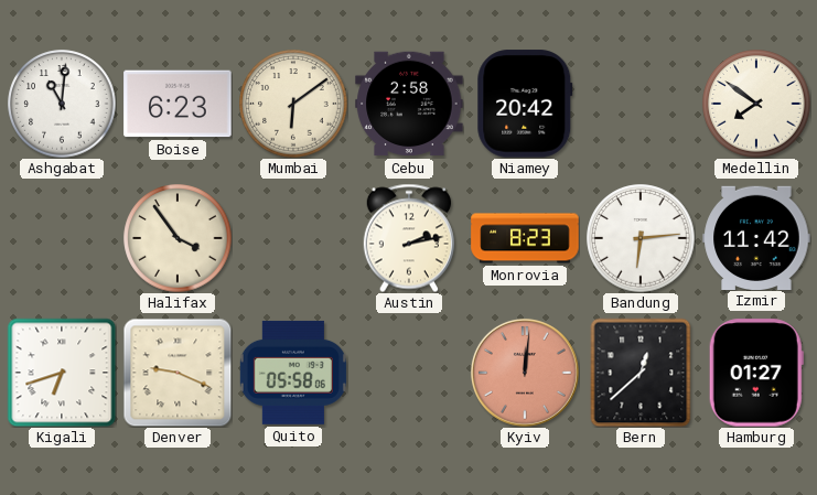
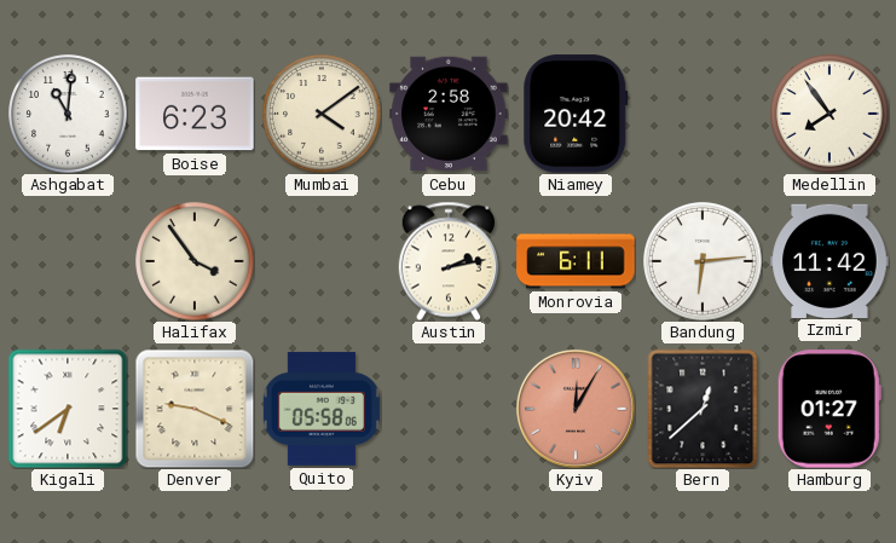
Mumbai: 6:09 -> 4:09
Medellin: 7:51 -> 7:54
Monrovia: 8:23 -> 6:11
Kigali: 6:42 -> 6:39
Kyiv: 12:01 -> 12:05
